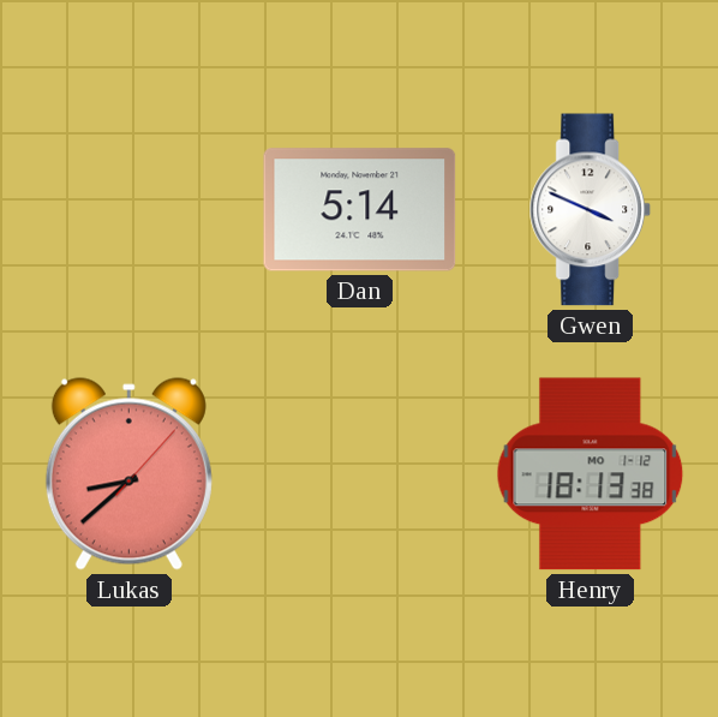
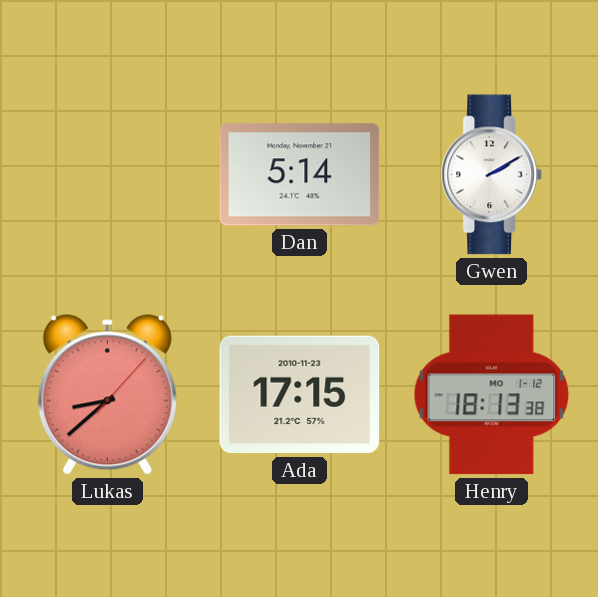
Gwen: 3:49 -> 2:10
Ada: none -> 17:15
